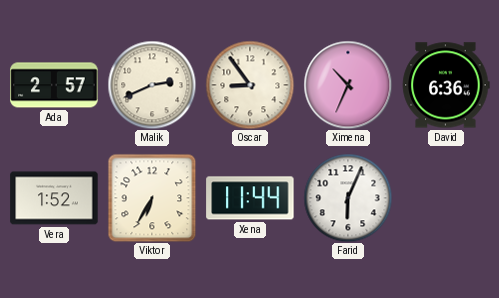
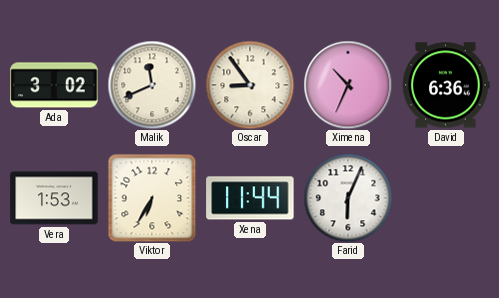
Ada: 2:57 -> 3:02
Malik: 2:41 -> 11:41
Vera: 1:52 -> 1:53
